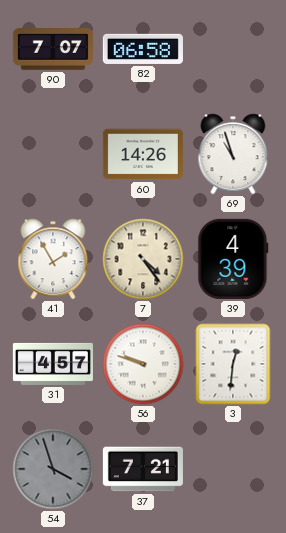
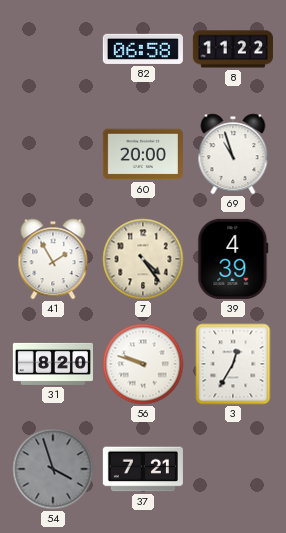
90: 7:07 -> none
8: none -> 11:22
60: 14:26 -> 20:00
31: 4:57 -> 8:20
3: 12:31 -> 12:35
